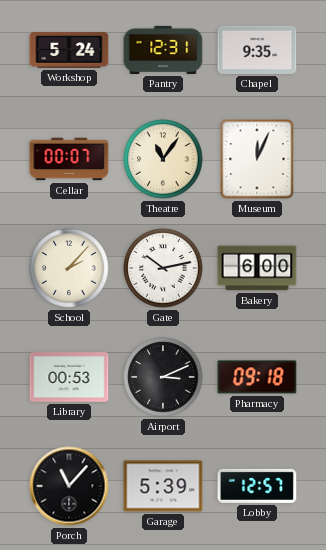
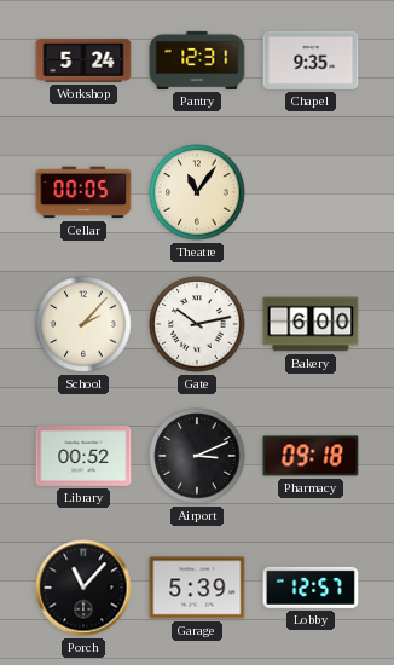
Cellar: 00:07 -> 00:05
Museum: 12:04 -> none
Library: 00:53 -> 00:52
